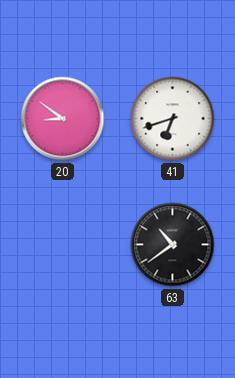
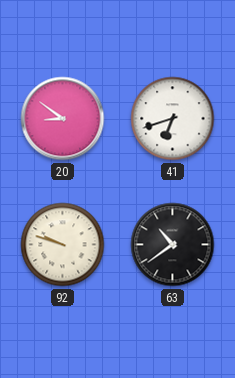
92: none -> 9:48
